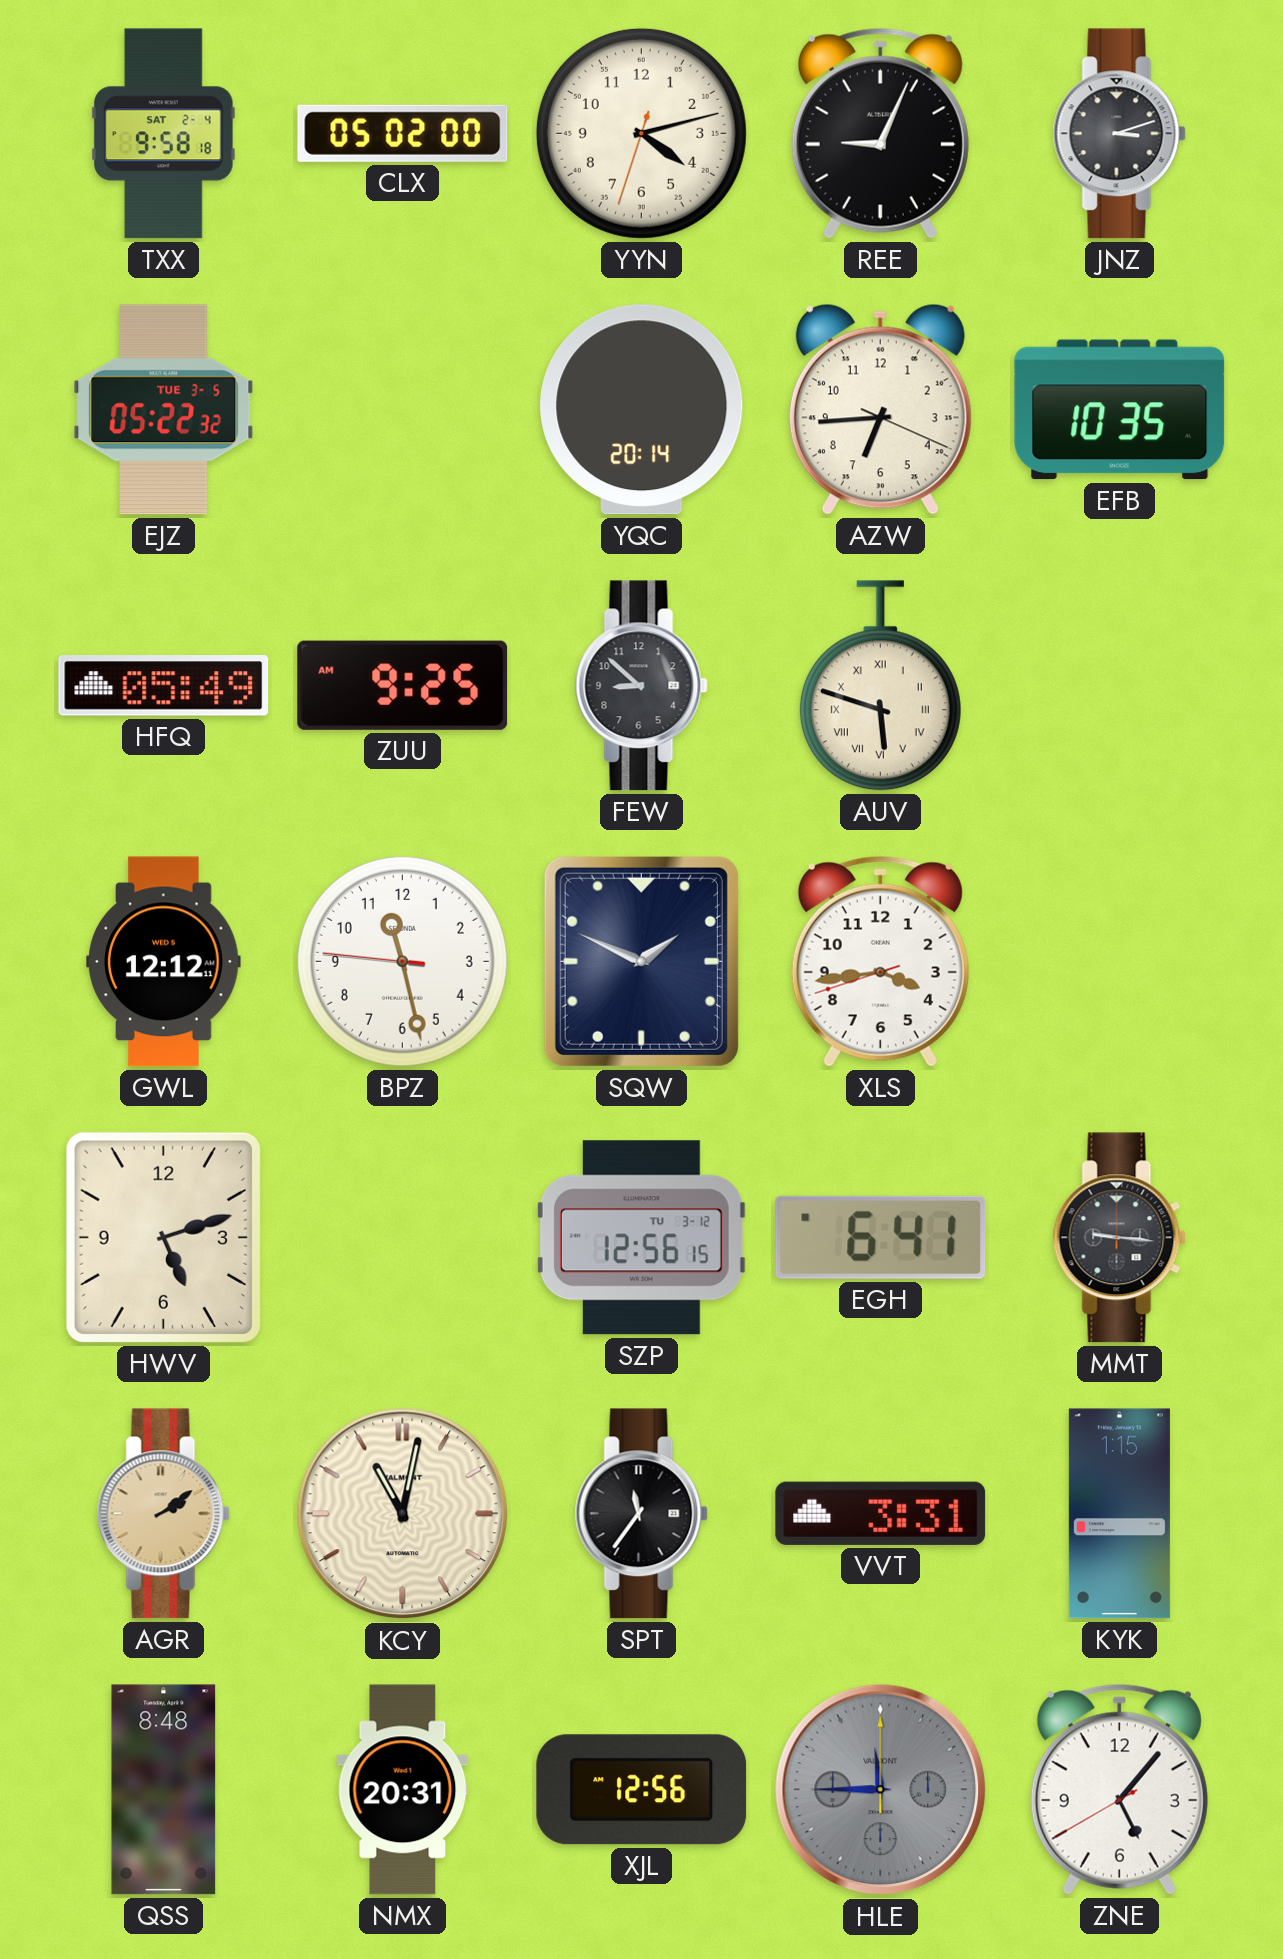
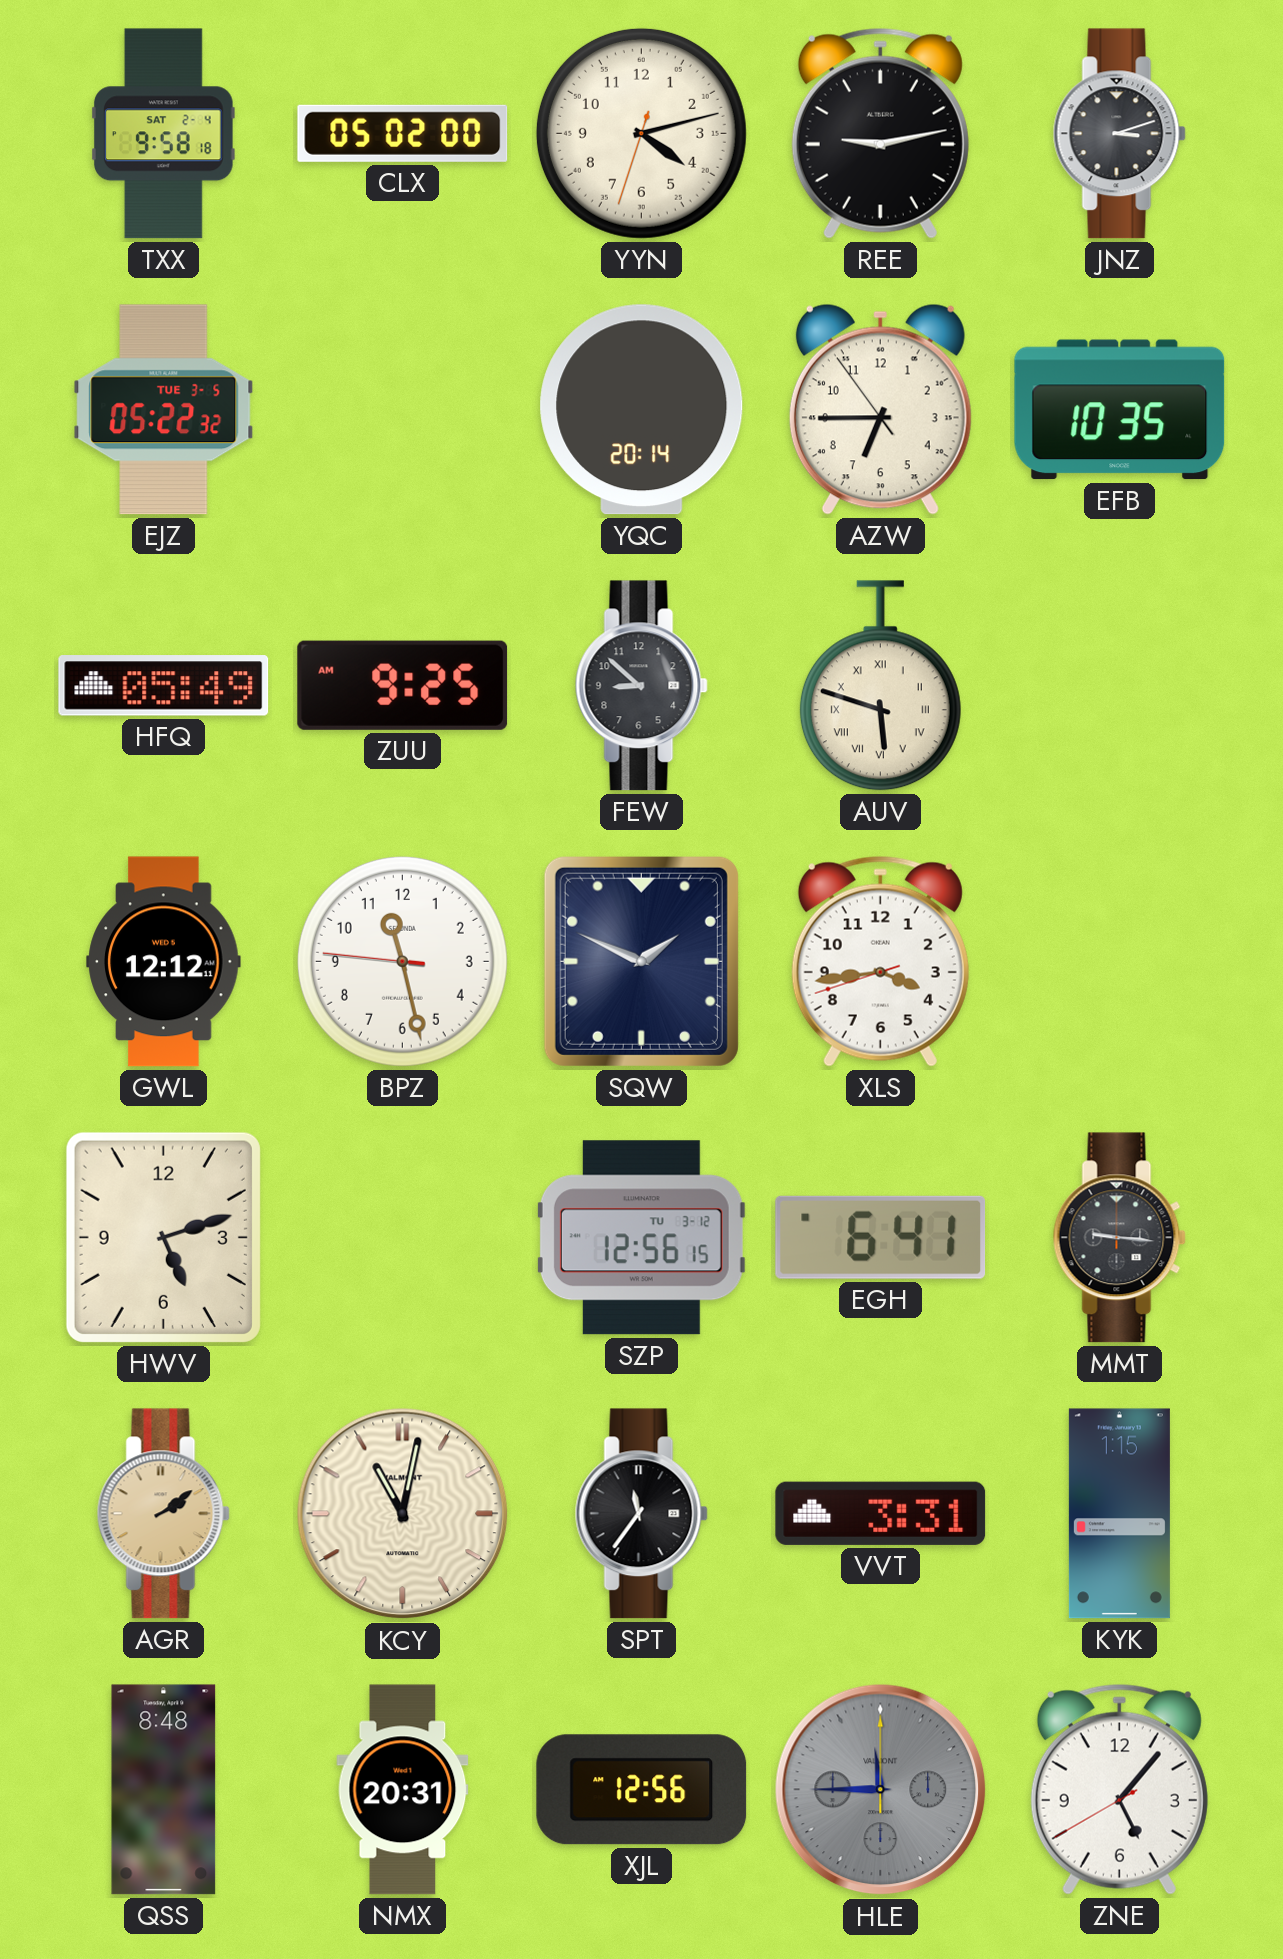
REE: 9:04 -> 9:13
AZW: 6:44:19 -> 6:44:54
